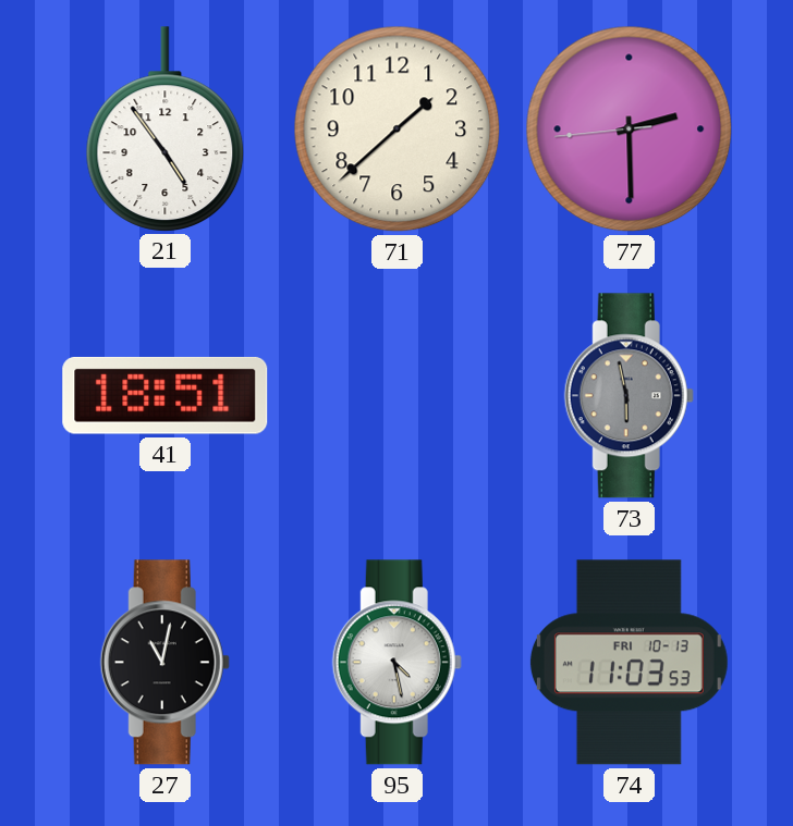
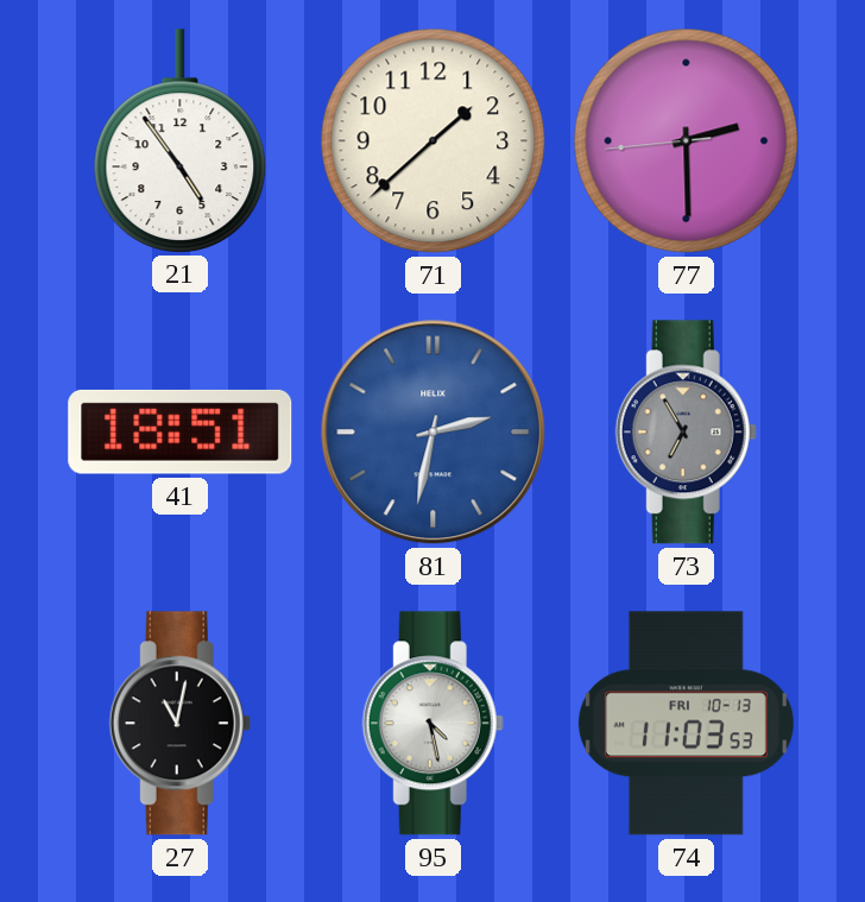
81: none -> 2:32
73: 5:58 -> 6:55
